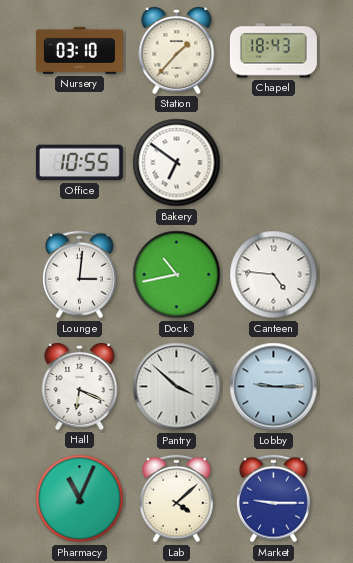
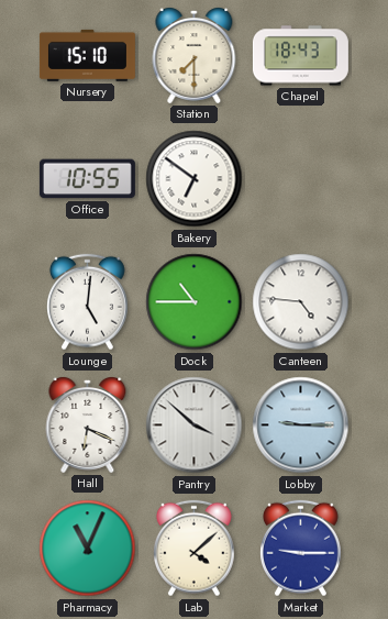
Nursery: 03:10 -> 15:10
Station: 1:37 -> 7:30
Lounge: 3:01 -> 5:01
Dock: 10:43 -> 10:45
